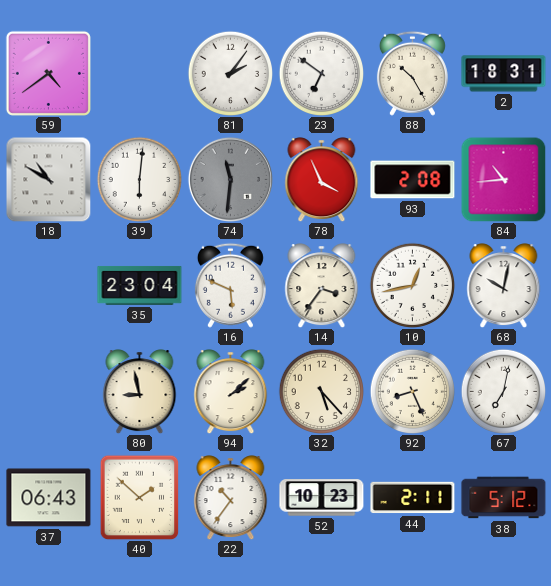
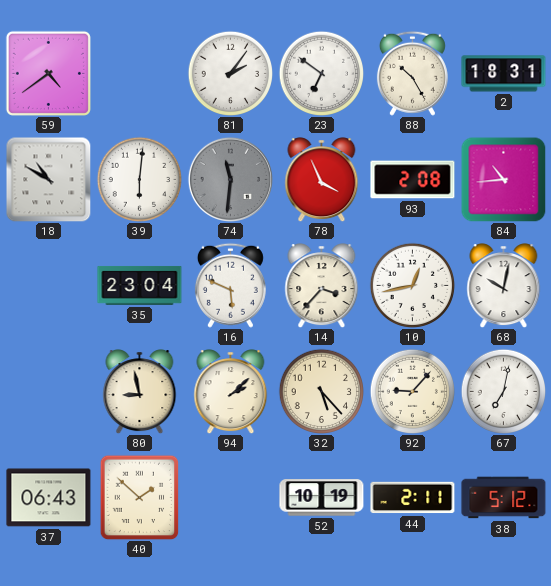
14: 3:36 -> 3:37
92: 8:26 -> 9:07
22: 10:36 -> none
52: 10:23 -> 10:19
